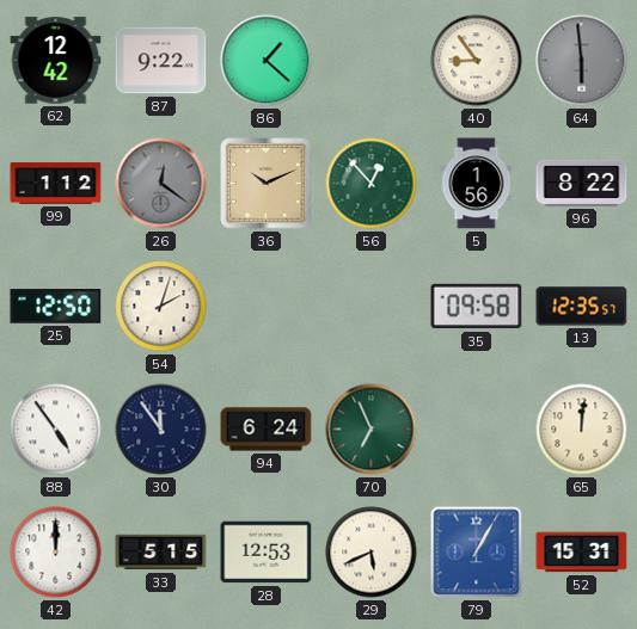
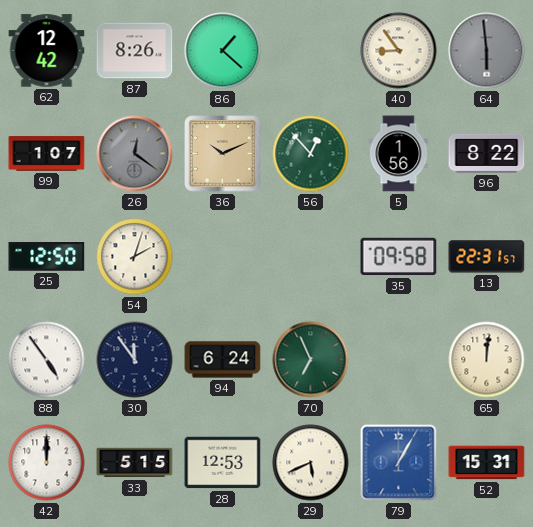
87: 9:22 -> 8:26
99: 1:12 -> 1:07
13: 12:35 -> 22:31
